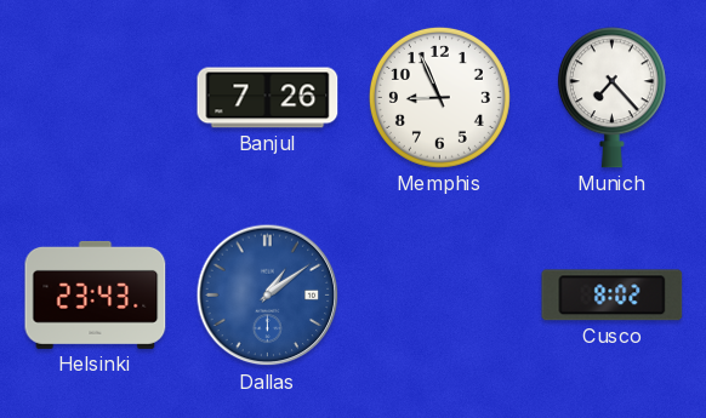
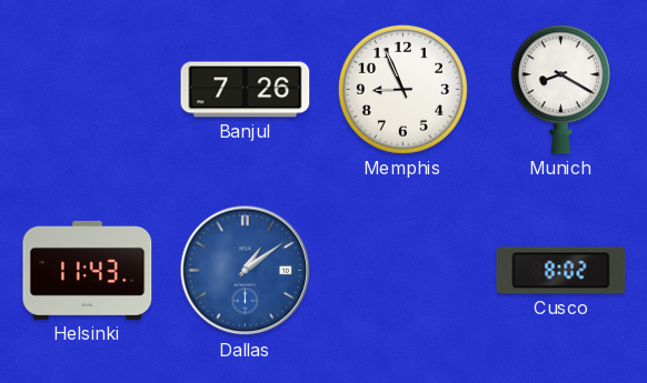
Munich: 7:23 -> 8:20
Helsinki: 23:43 -> 11:43
